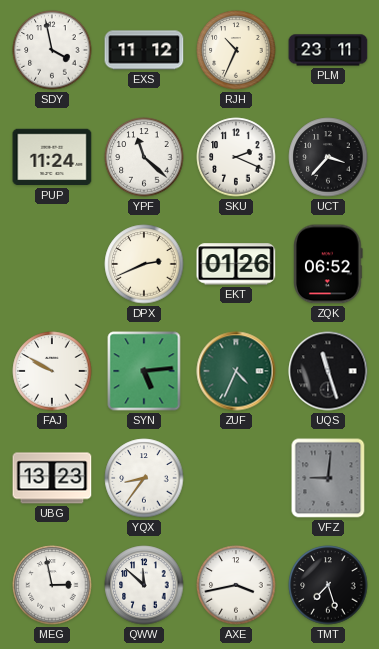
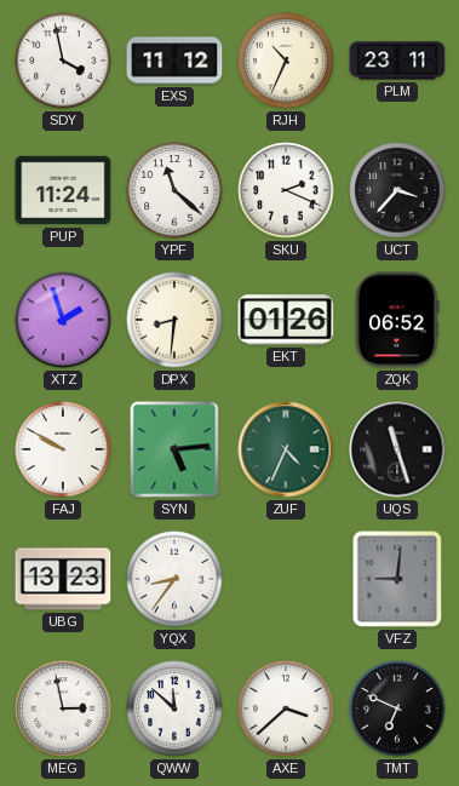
XTZ: none -> 1:57
DPX: 2:41 -> 8:31
AXE: 3:43 -> 3:38
TMT: 7:27 -> 6:49
